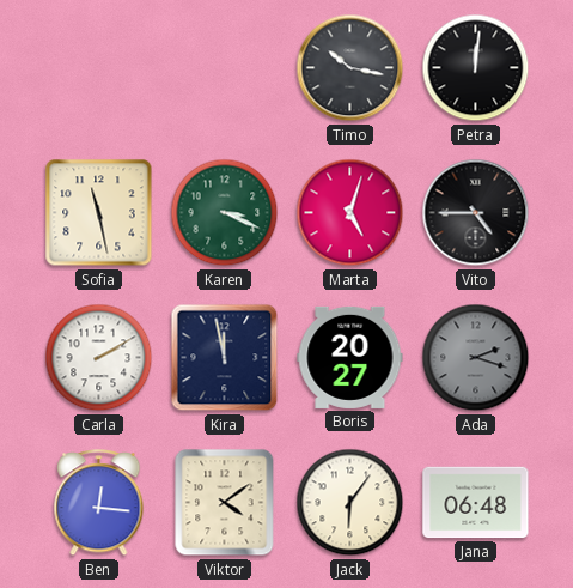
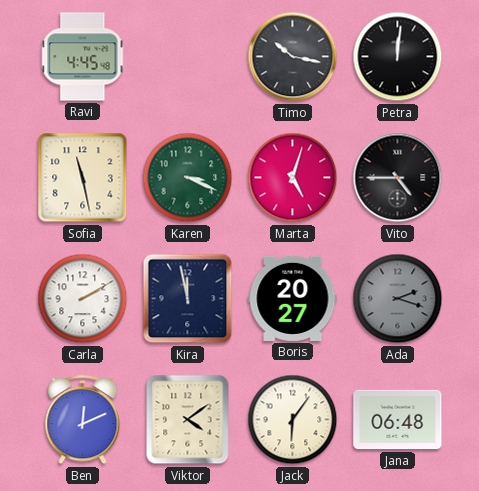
Ravi: none -> 4:45
Ben: 12:16 -> 12:11
